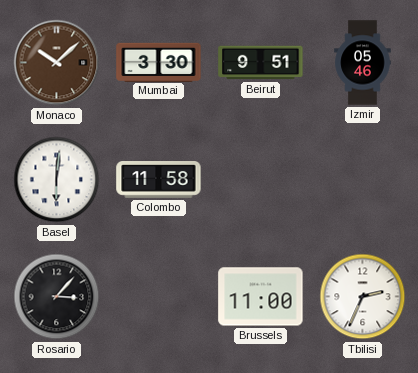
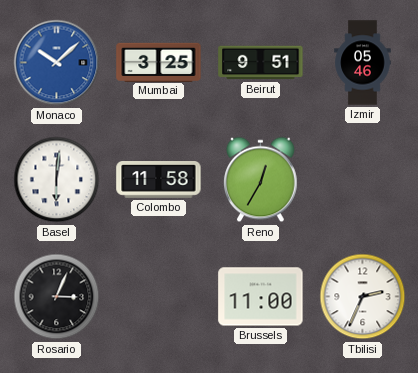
Monaco dial: brown -> blue
Mumbai: 3:30 -> 3:25
Reno: none -> 12:35
Rosario: 3:07 -> 3:04
